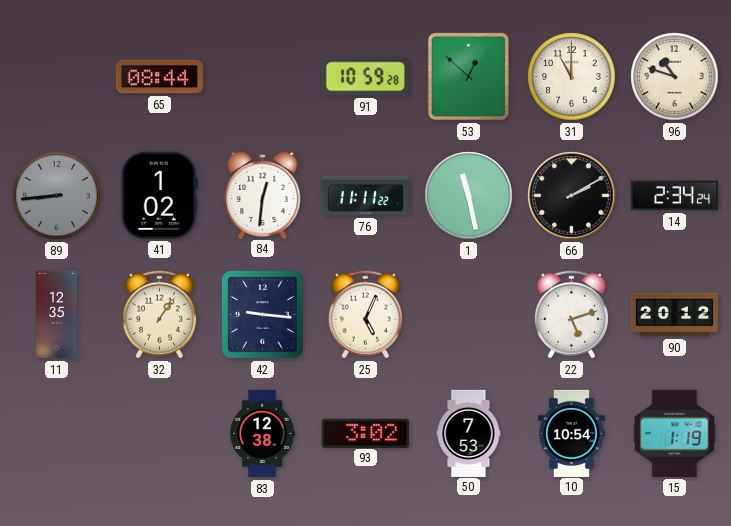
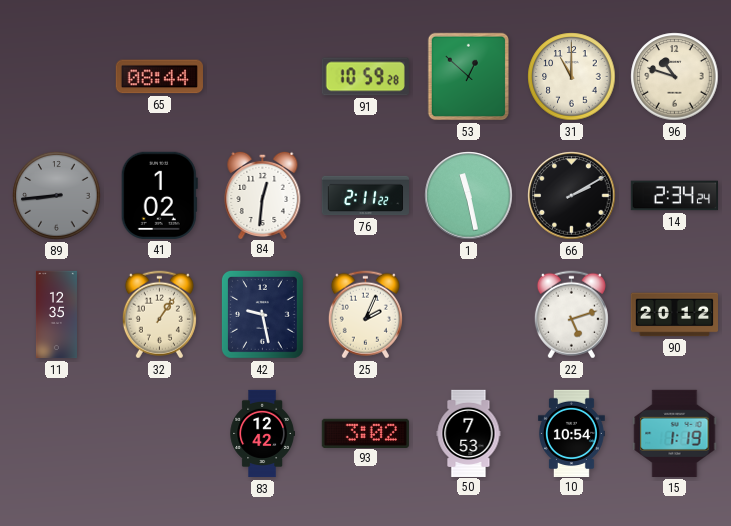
76: 11:11 -> 2:11
42: 9:16 -> 9:28
25: 5:04 -> 2:04
83: 12:38 -> 12:42
